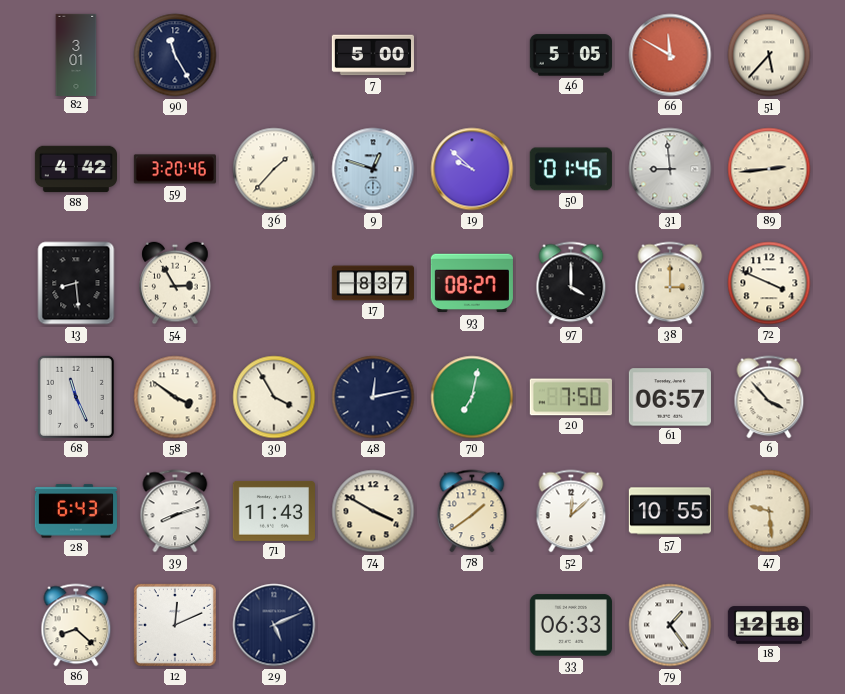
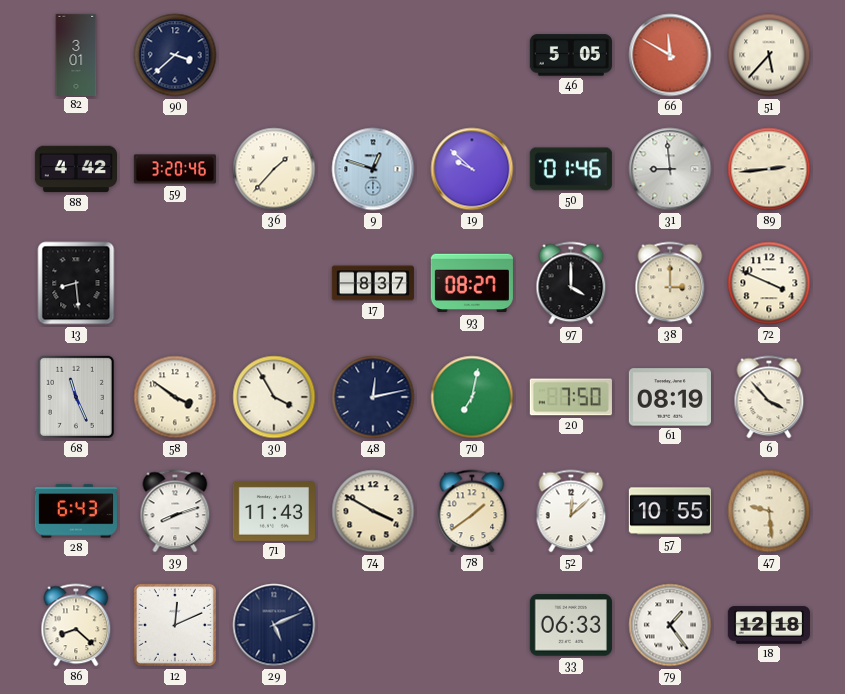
90: 11:25 -> 3:38
7: 5:00 -> none
54: 2:55 -> none
61: 06:57 -> 08:19
